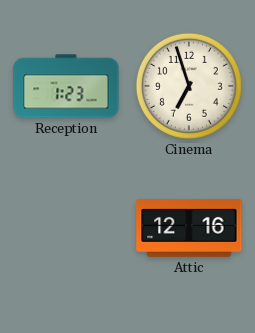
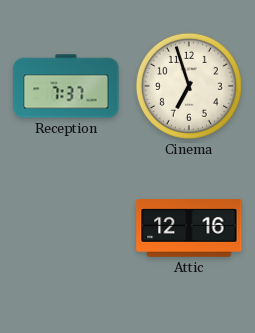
Reception: 1:23 -> 7:37
